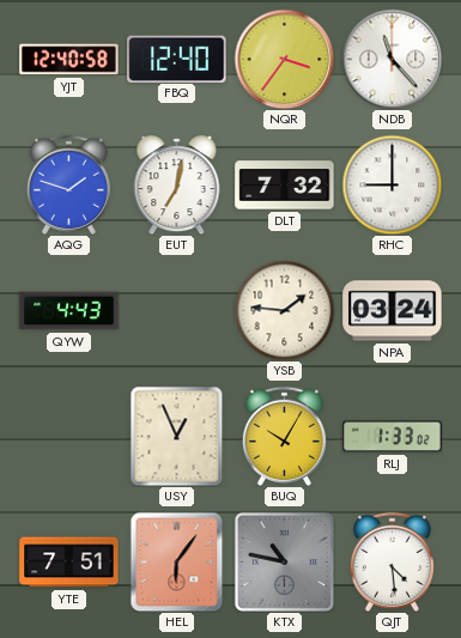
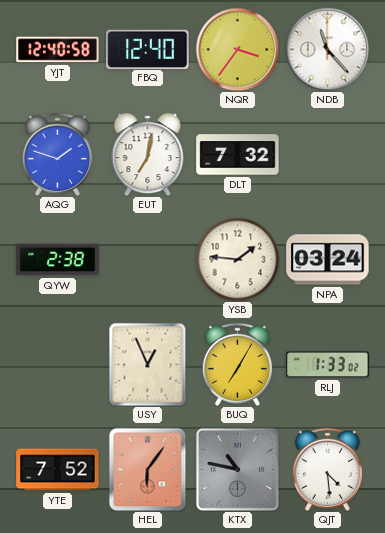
RHC: 9:00 -> none
QYW: 4:43 -> 2:38
BUQ: 10:05 -> 7:05
YTE: 7:51 -> 7:52
